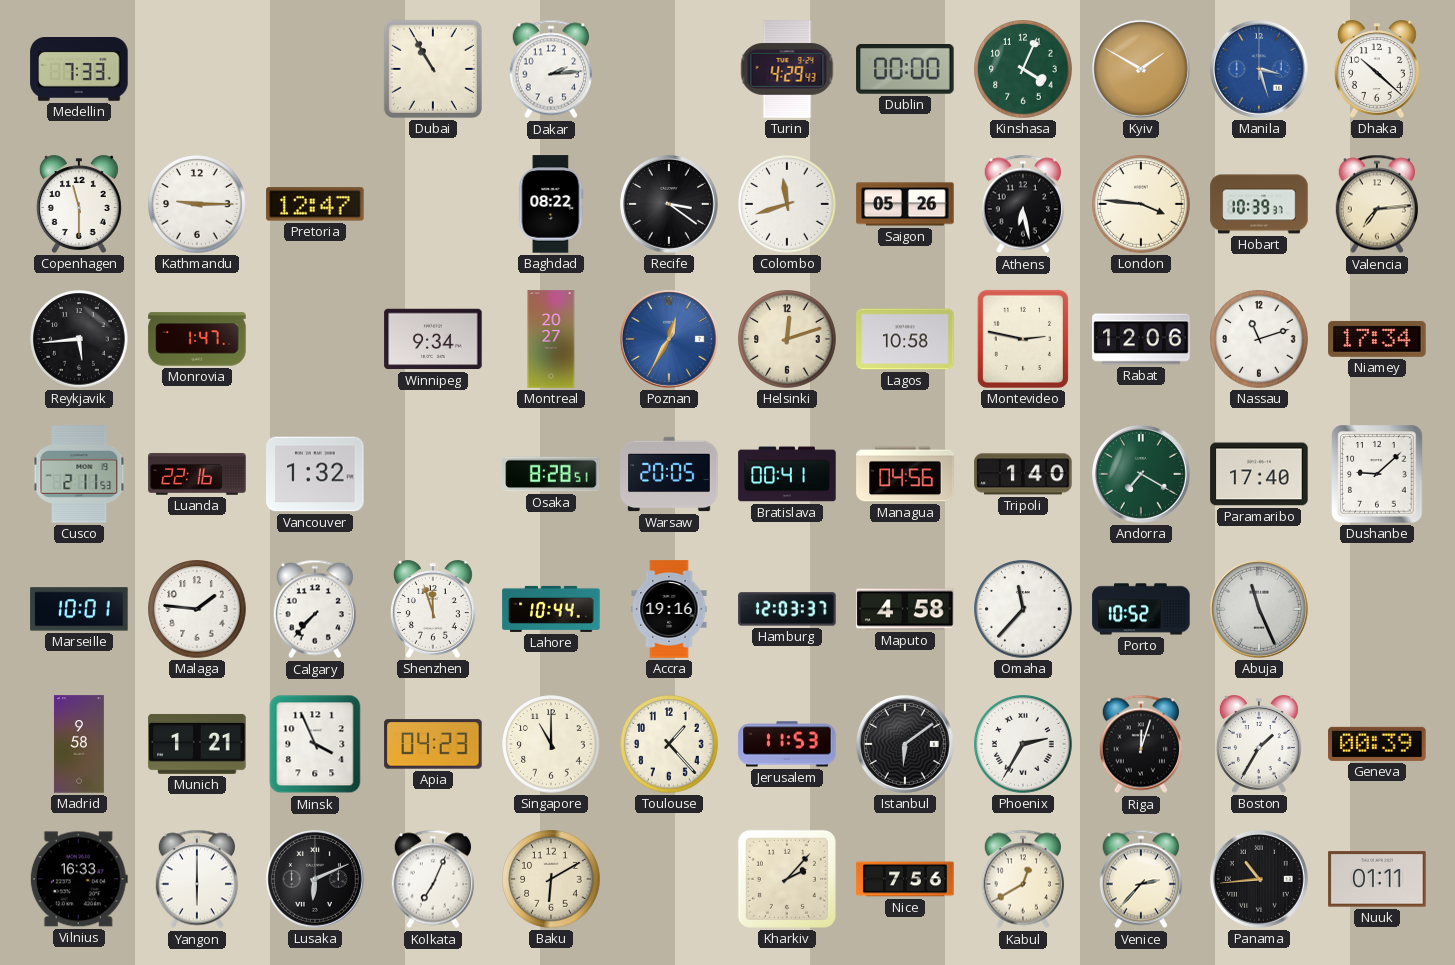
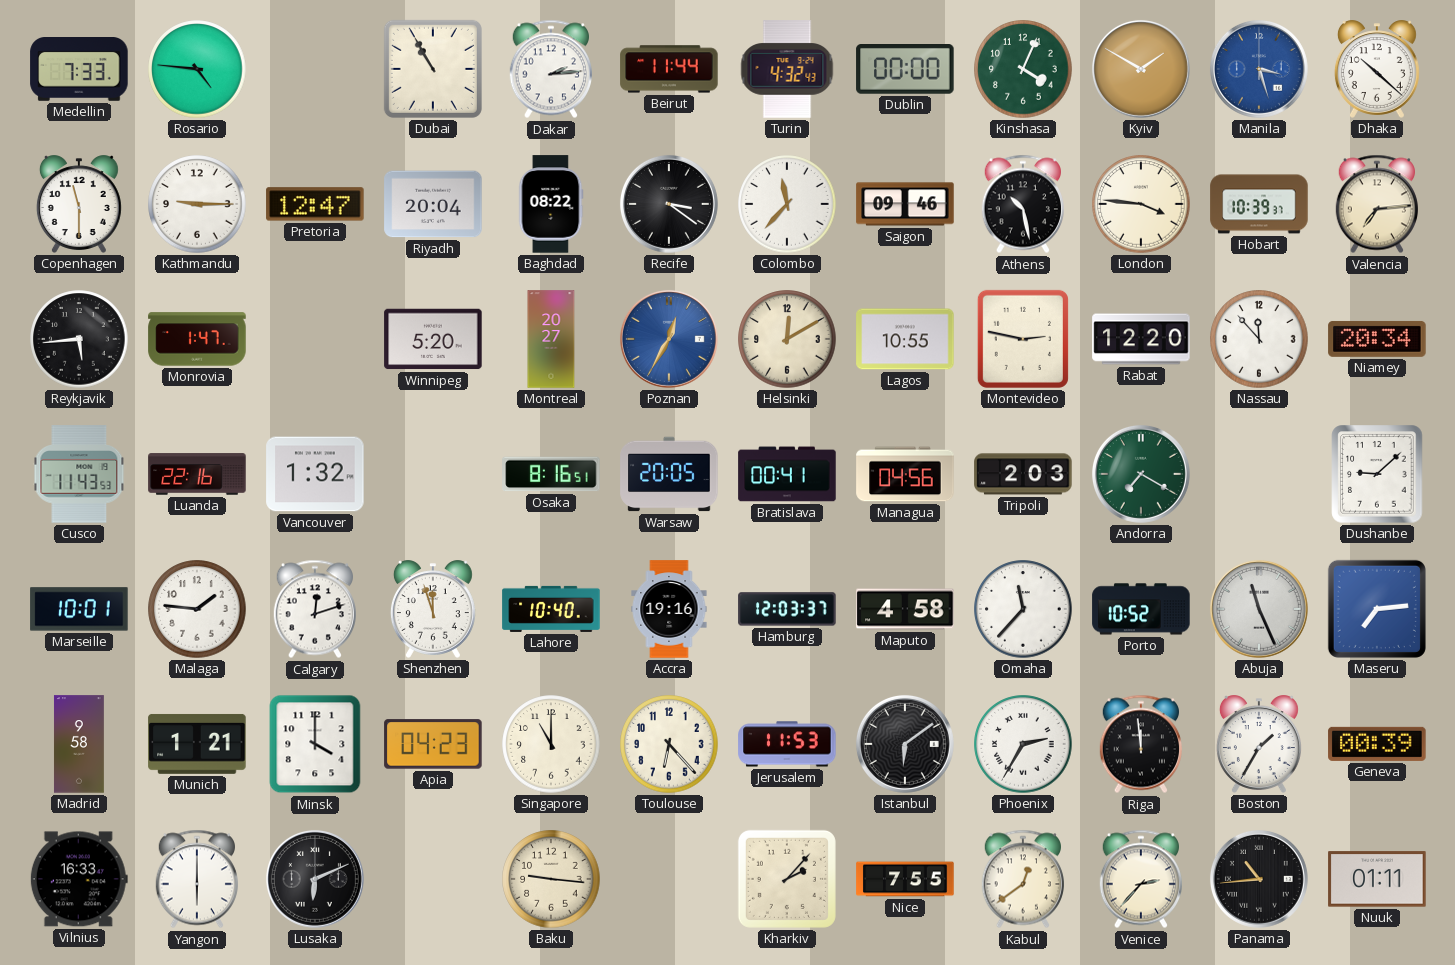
Rosario: none -> 4:46
Beirut: none -> 11:44
Turin: 4:29 -> 4:32
Riyadh: none -> 20:04
Colombo: 11:42 -> 11:37
Saigon: 05:26 -> 09:46
Athens: 6:28 -> 10:28
Winnipeg: 9:34 -> 5:20
Helsinki: 12:12 -> 12:10
Lagos: 10:58 -> 10:55
Rabat: 12:06 -> 12:20
Nassau: 11:12 -> 11:53
Niamey: 17:34 -> 20:34
Cusco: 2:11 -> 11:43
Osaka: 8:28 -> 8:16
Tripoli: 1:40 -> 2:03
Paramaribo: 17:40 -> none
Calgary: 7:37 -> 12:12
Lahore: 10:44 -> 10:40
Maseru: none -> 7:14
Minsk: 3:56 -> 4:00
Toulouse: 1:23 -> 6:23
Riga: 12:03 -> 11:59
Kolkata: 7:04 -> none
Baku: 6:10 -> 9:16
Nice: 7:56 -> 7:55
Kabul: 12:40 -> 12:39
